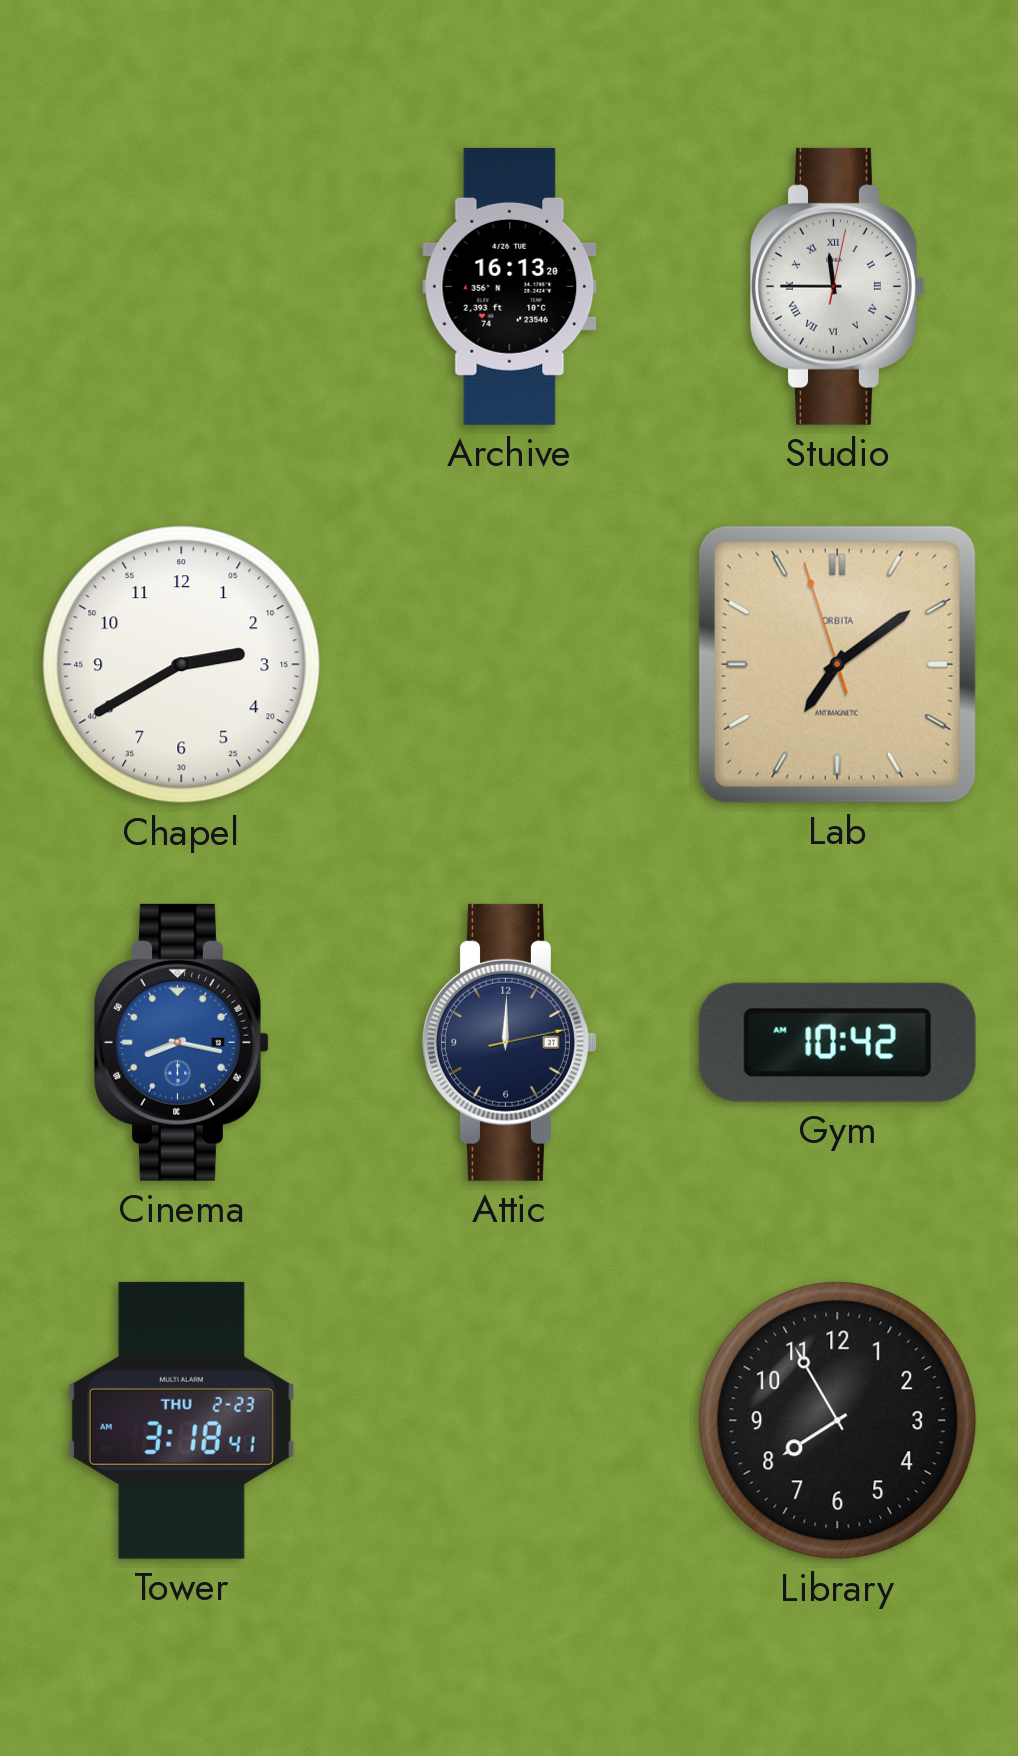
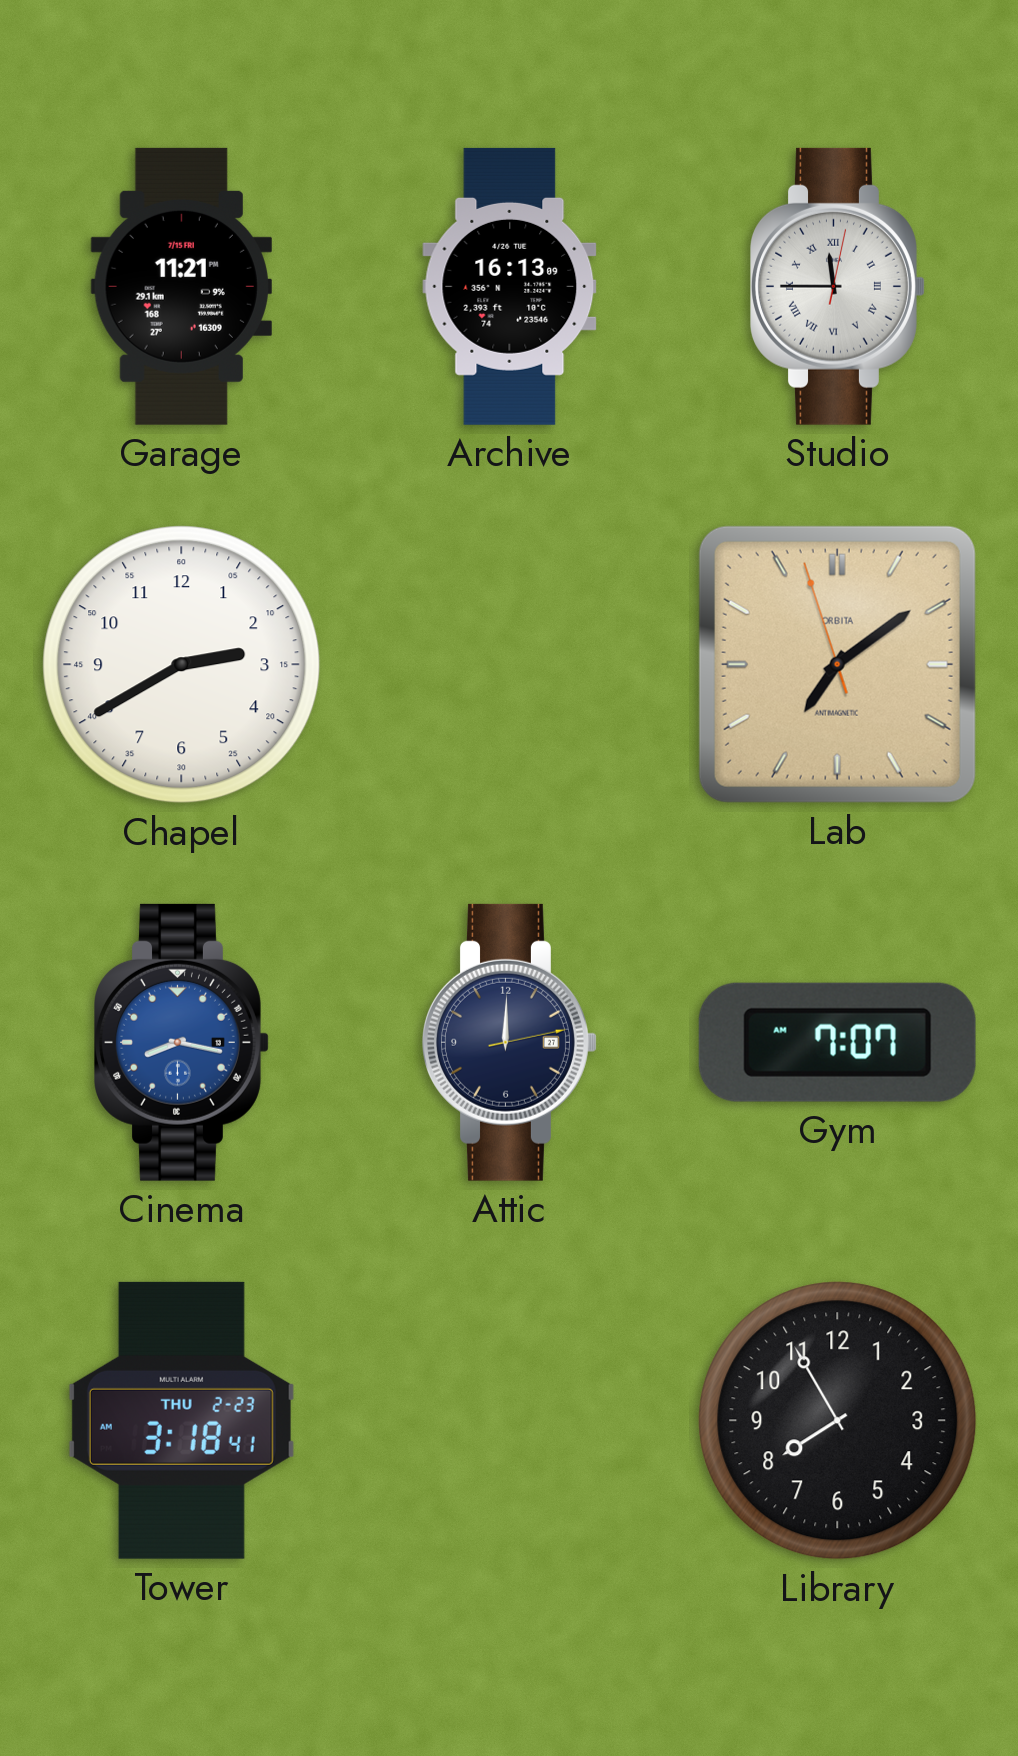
Garage: none -> 11:21
Archive: 16:13:20 -> 16:13:09
Gym: 10:42 -> 7:07
